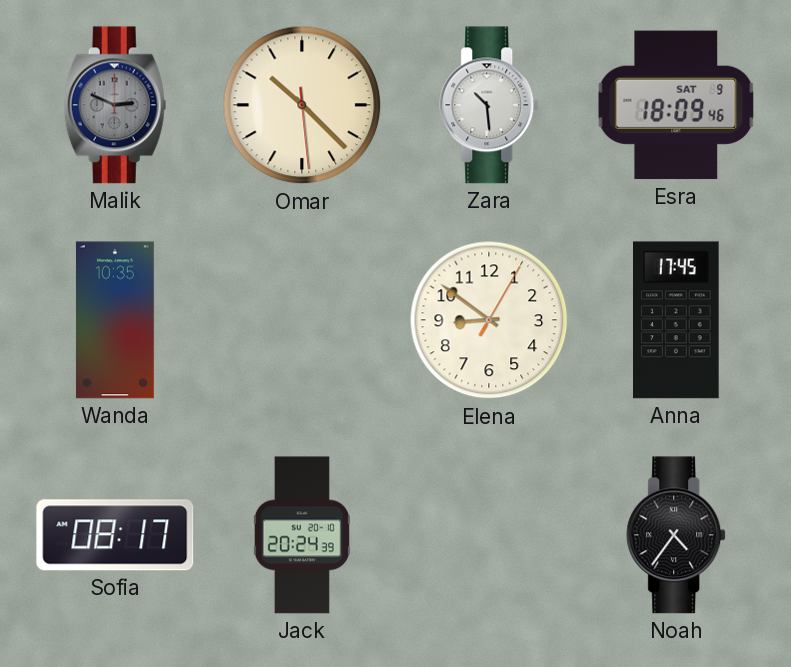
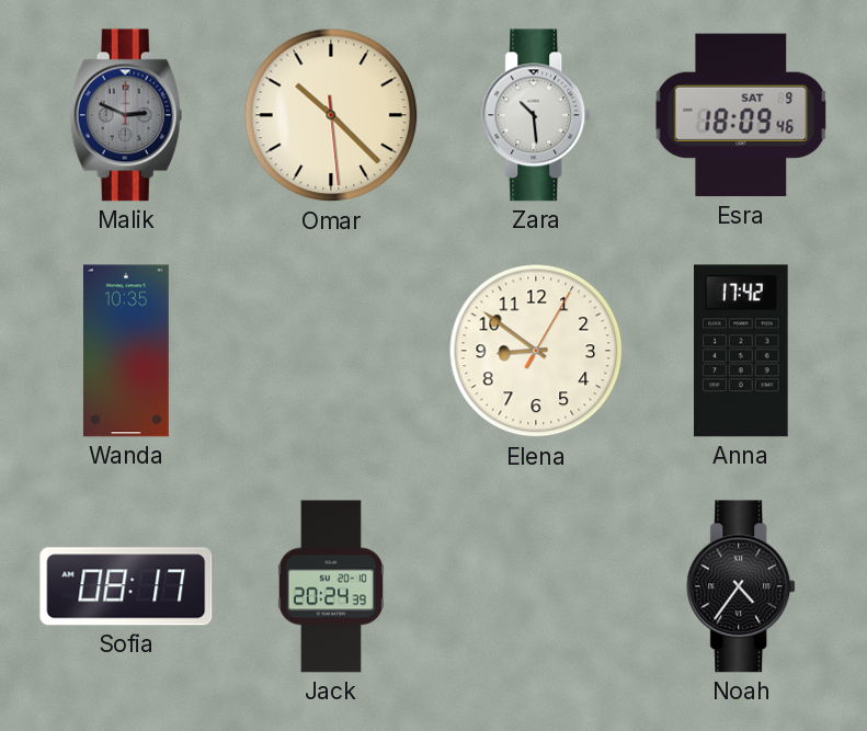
Anna: 17:45 -> 17:42
